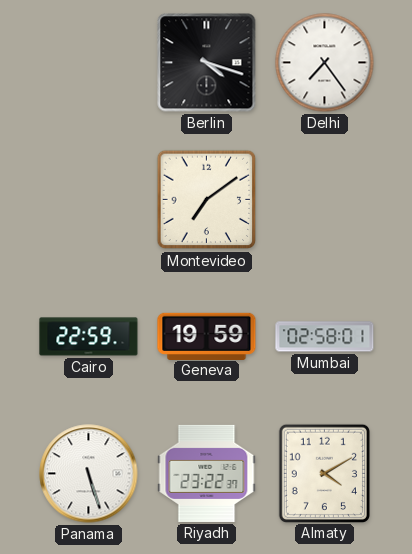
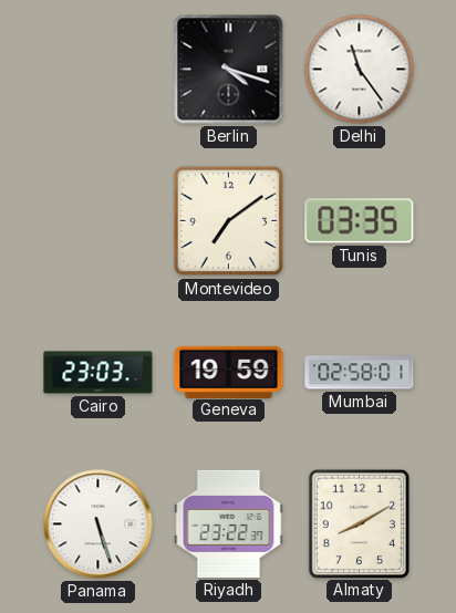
Delhi: 7:24 -> 11:24
Tunis: none -> 03:35
Cairo: 22:59 -> 23:03
Almaty: 4:10 -> 8:10
